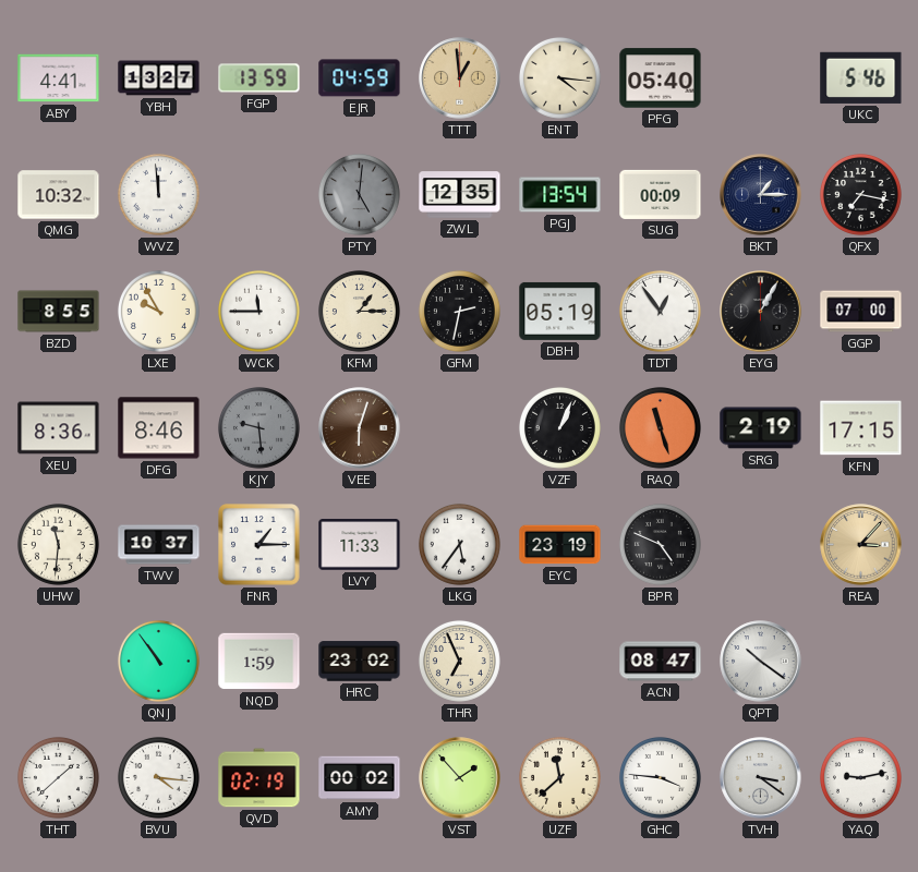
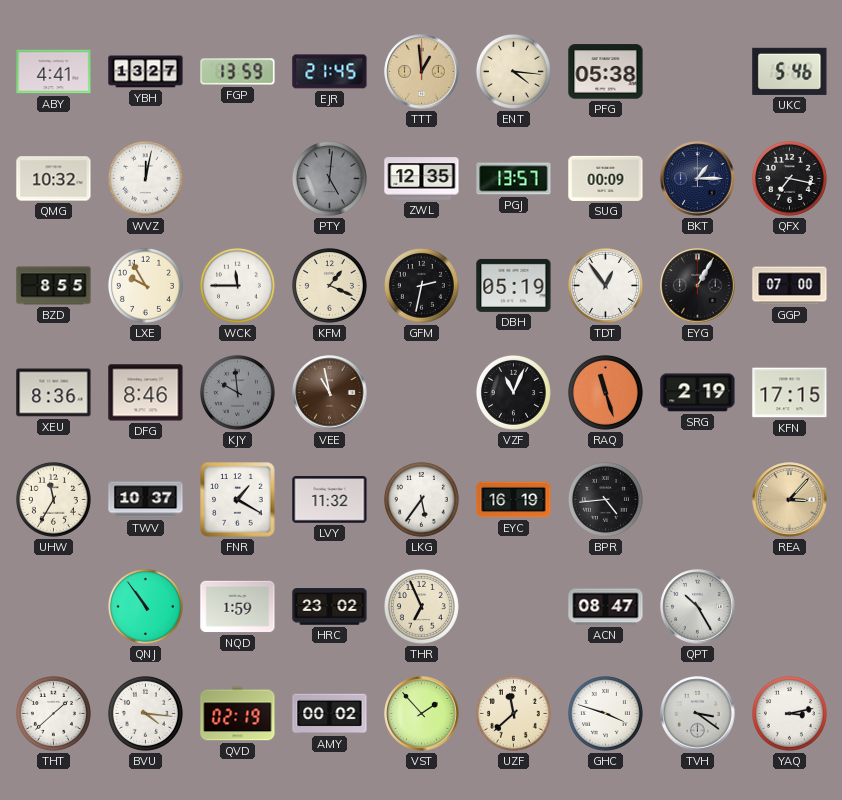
EJR: 04:59 -> 21:45
PFG: 05:40 -> 05:38
WVZ: 11:59 -> 12:02
PGJ: 13:54 -> 13:57
KFM: 1:15 -> 1:19
KJY: 9:29 -> 9:59
VEE: 6:03 -> 10:58
VZF: 1:04 -> 11:04
UHW: 11:31 -> 11:35
FNR: 1:15 -> 1:20
LVY: 11:33 -> 11:32
EYC: 23:19 -> 16:19
BPR: 4:49 -> 4:44
QPT: 10:21 -> 10:25
GHC: 3:46 -> 3:48
YAQ: 9:13 -> 3:13
